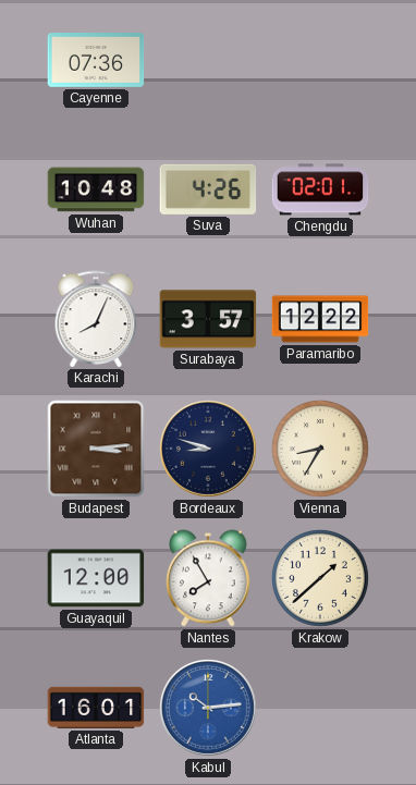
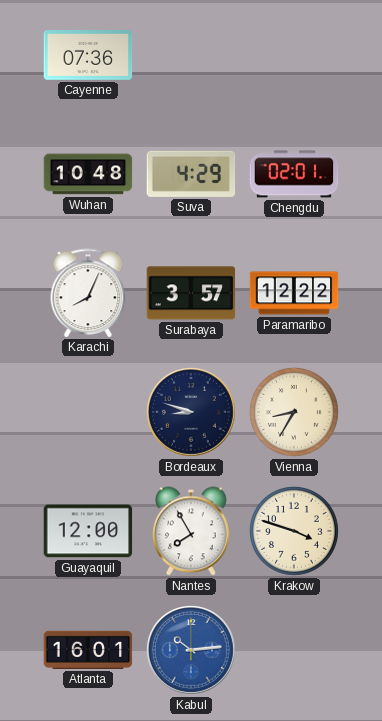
Suva: 4:26 -> 4:29
Budapest: 3:14 -> none
Krakow: 1:38 -> 3:48
